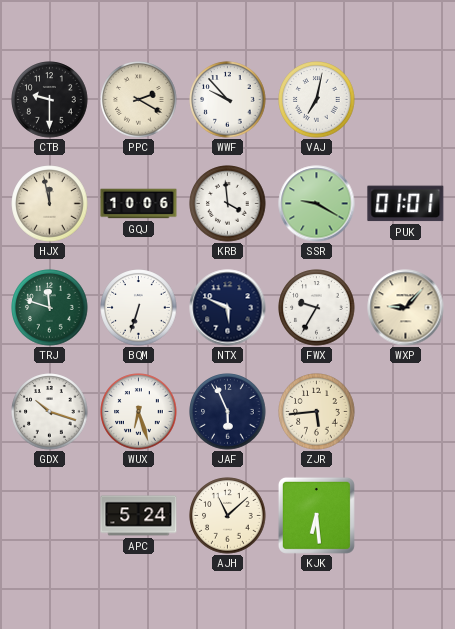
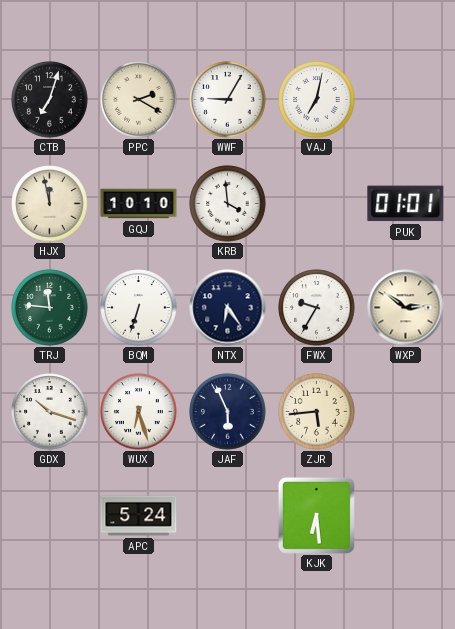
CTB: 9:30 -> 7:03
WWF: 9:53 -> 9:05
GQJ: 10:06 -> 10:10
SSR: 9:20 -> none
TRJ: 11:48 -> 11:46
NTX: 5:49 -> 6:24
WXP: 9:07 -> 2:51
AJH: 11:08 -> none
